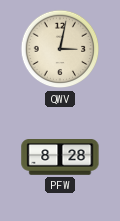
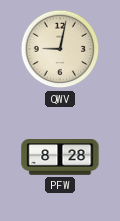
QWV: 3:02 -> 9:02
